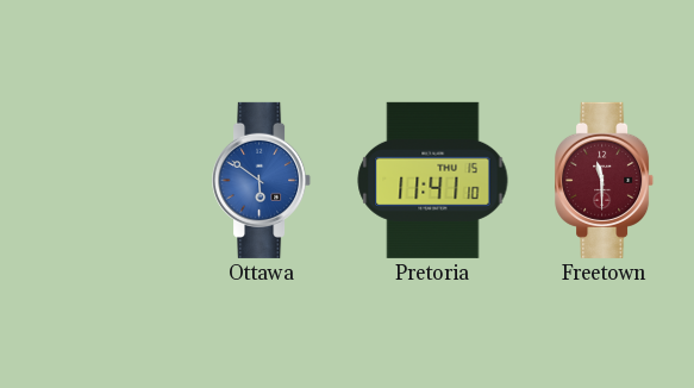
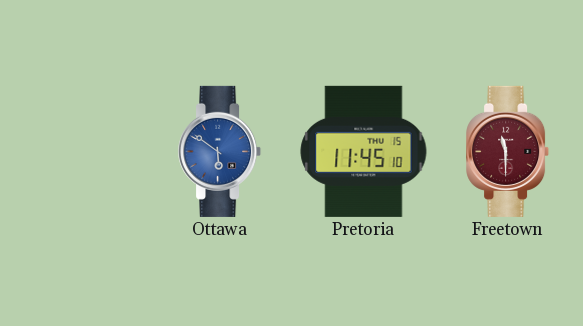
Pretoria: 11:41 -> 11:45
